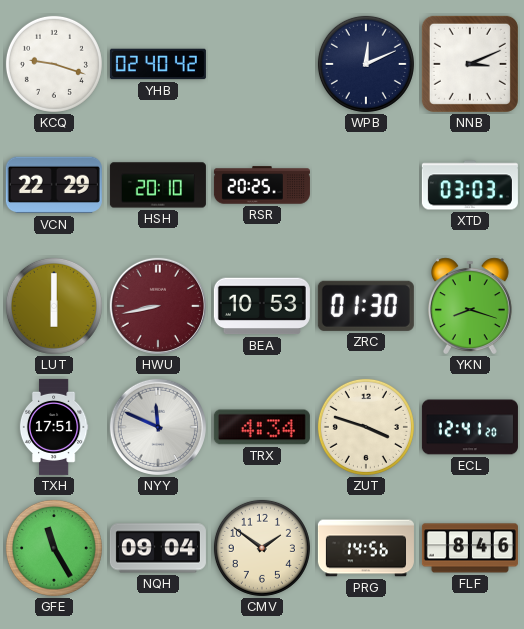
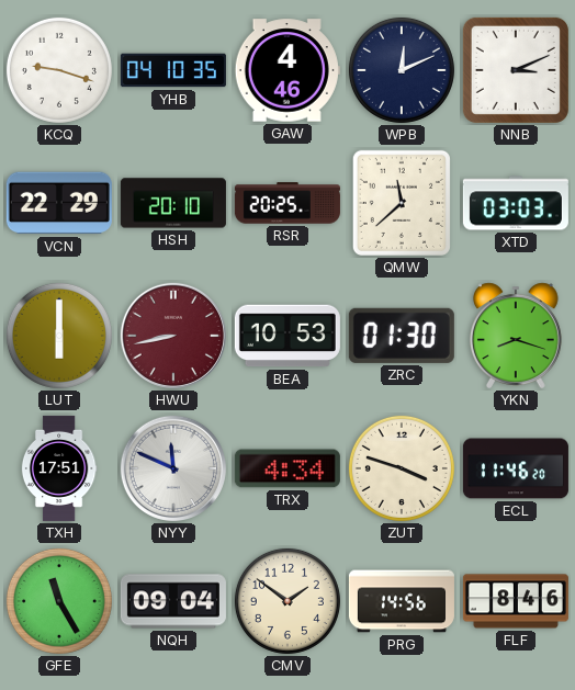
YHB: 02:40 -> 04:10
GAW: none -> 4:46
QMW: none -> 11:38
ECL: 12:41 -> 11:46
